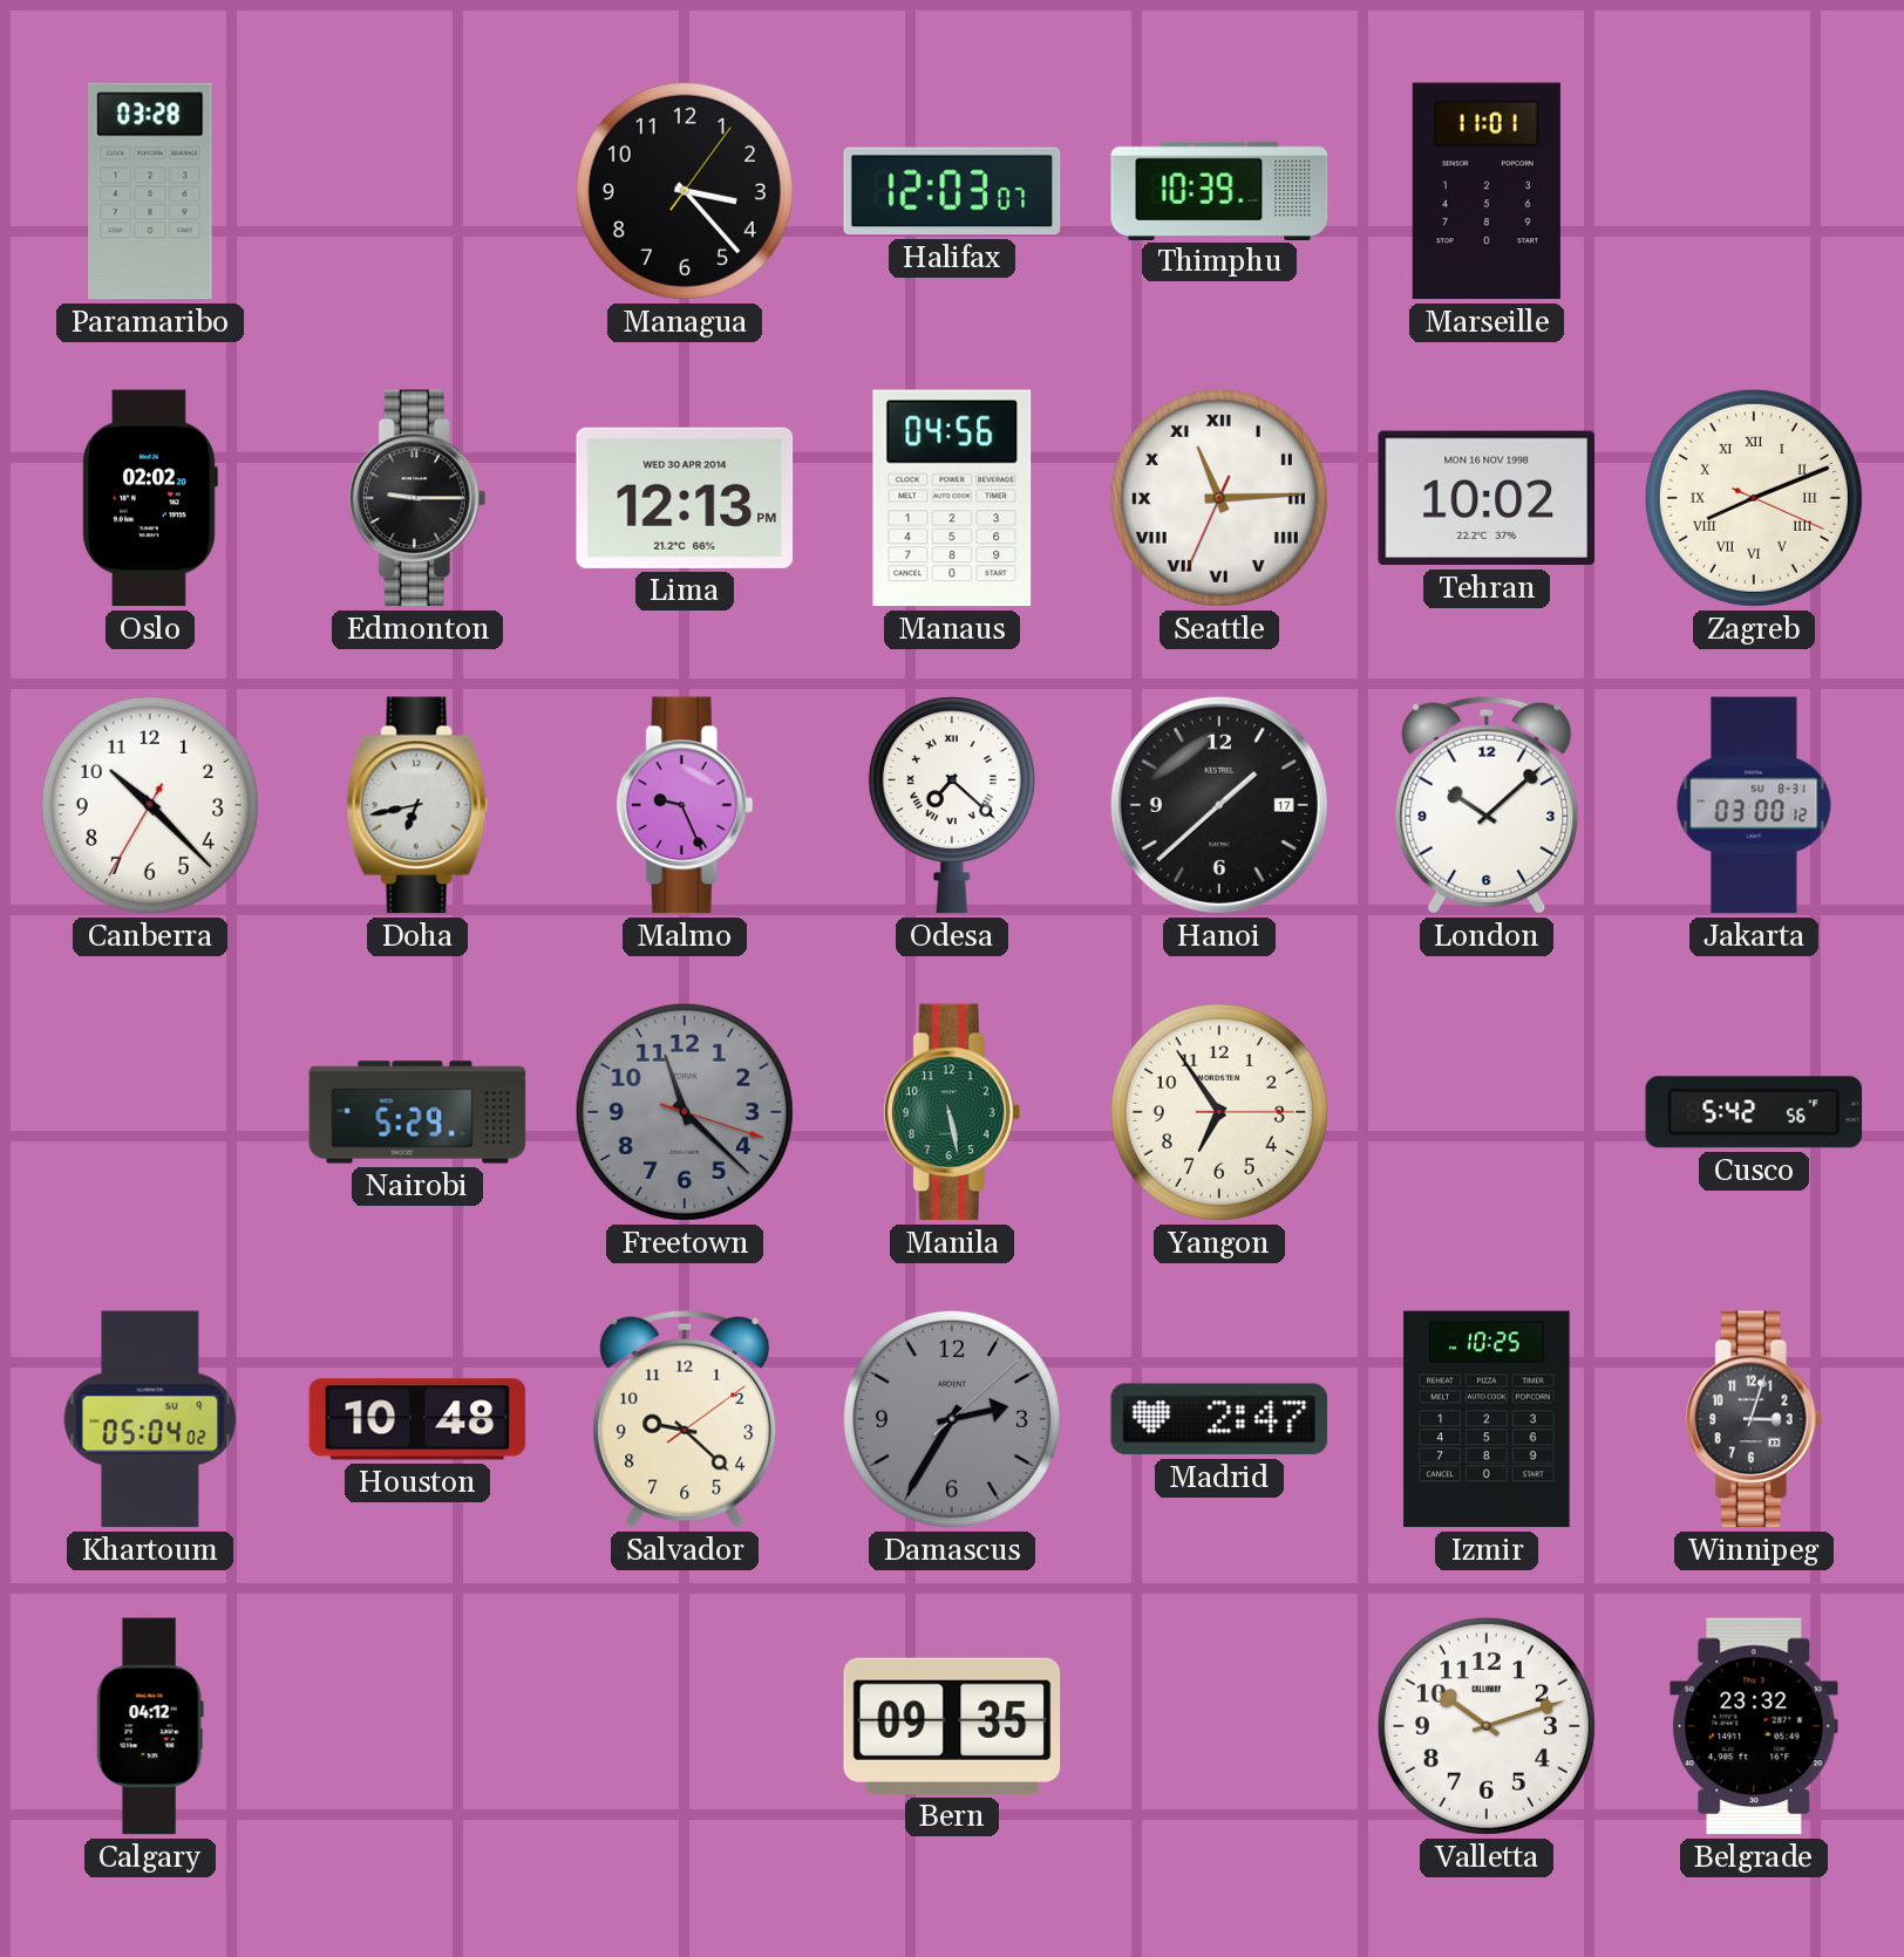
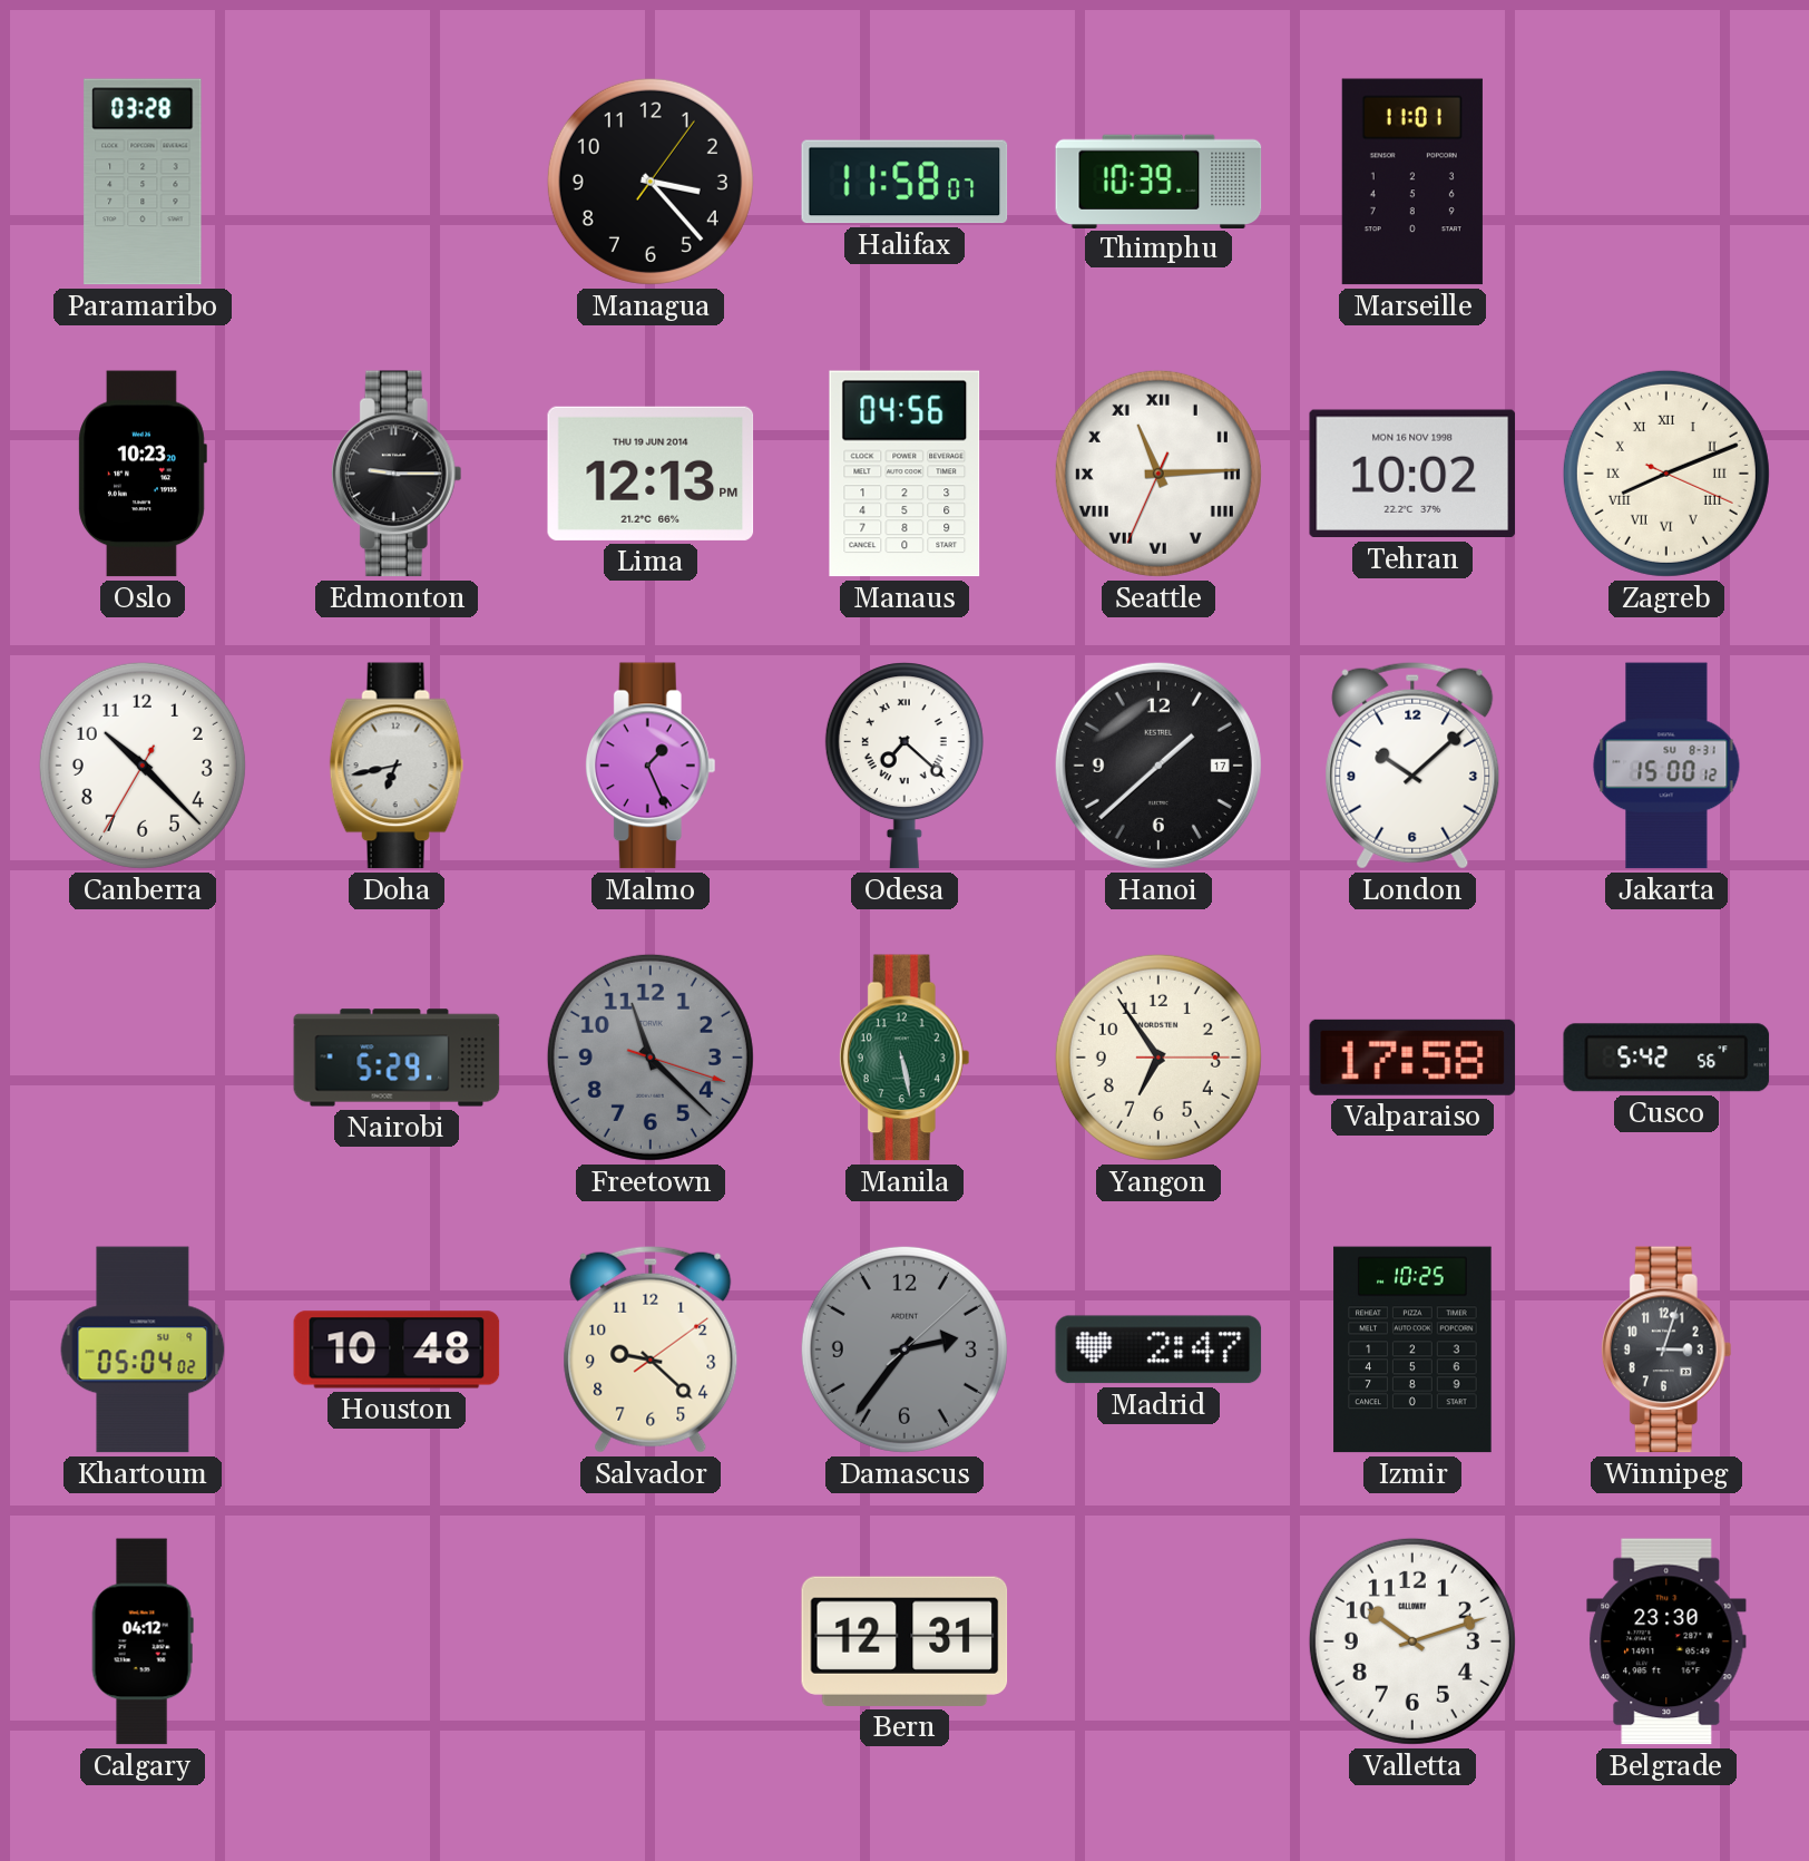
Halifax: 12:03 -> 11:58
Oslo: 02:02 -> 10:23
Lima date: WED 30 APR 2014 -> THU 19 JUN 2014
Malmo: 9:26 -> 1:26
Jakarta: 03:00 -> 15:00
Valparaiso: none -> 17:58
Damascus: 2:35 -> 2:36
Bern: 09:35 -> 12:31
Belgrade: 23:32 -> 23:30
